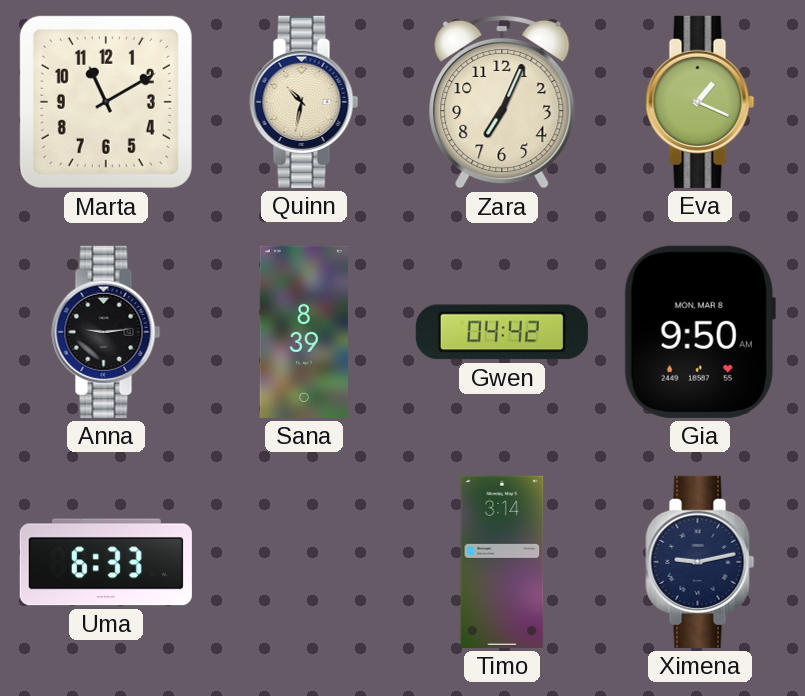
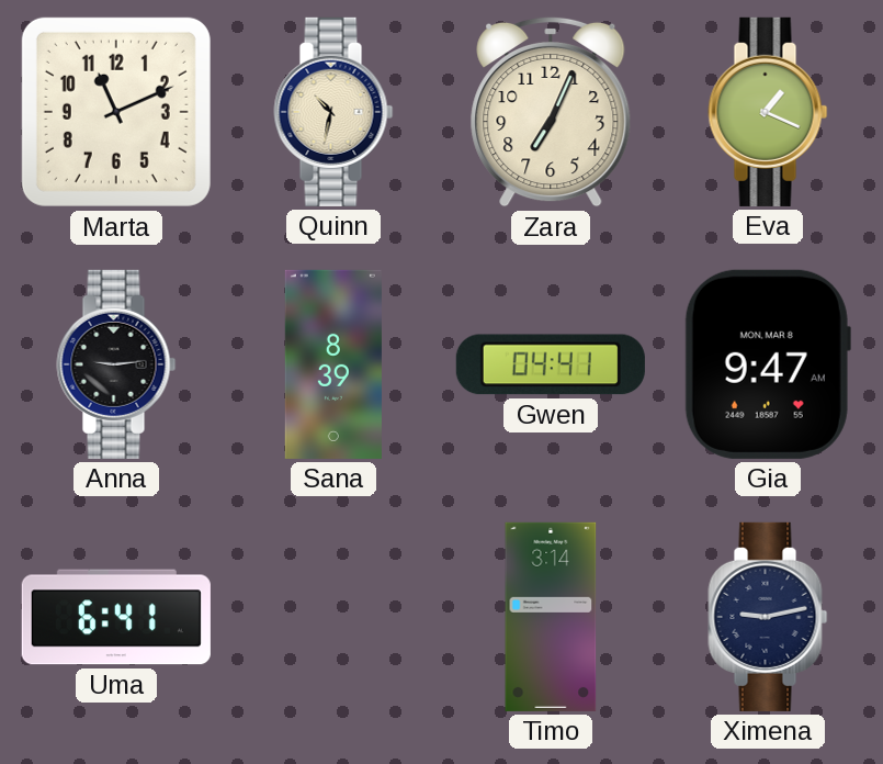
Marta: 11:10 -> 11:11
Gwen: 04:42 -> 04:41
Gia: 9:50 -> 9:47
Uma: 6:33 -> 6:41
